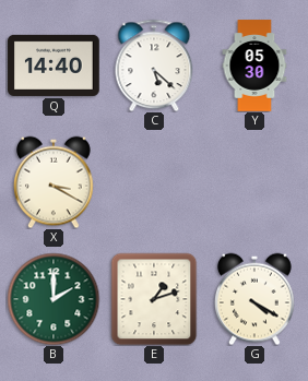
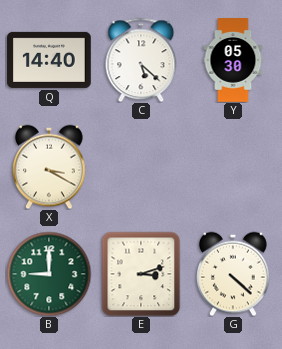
B: 2:00 -> 9:00
E: 1:12 -> 3:12
G: 4:20 -> 4:22
